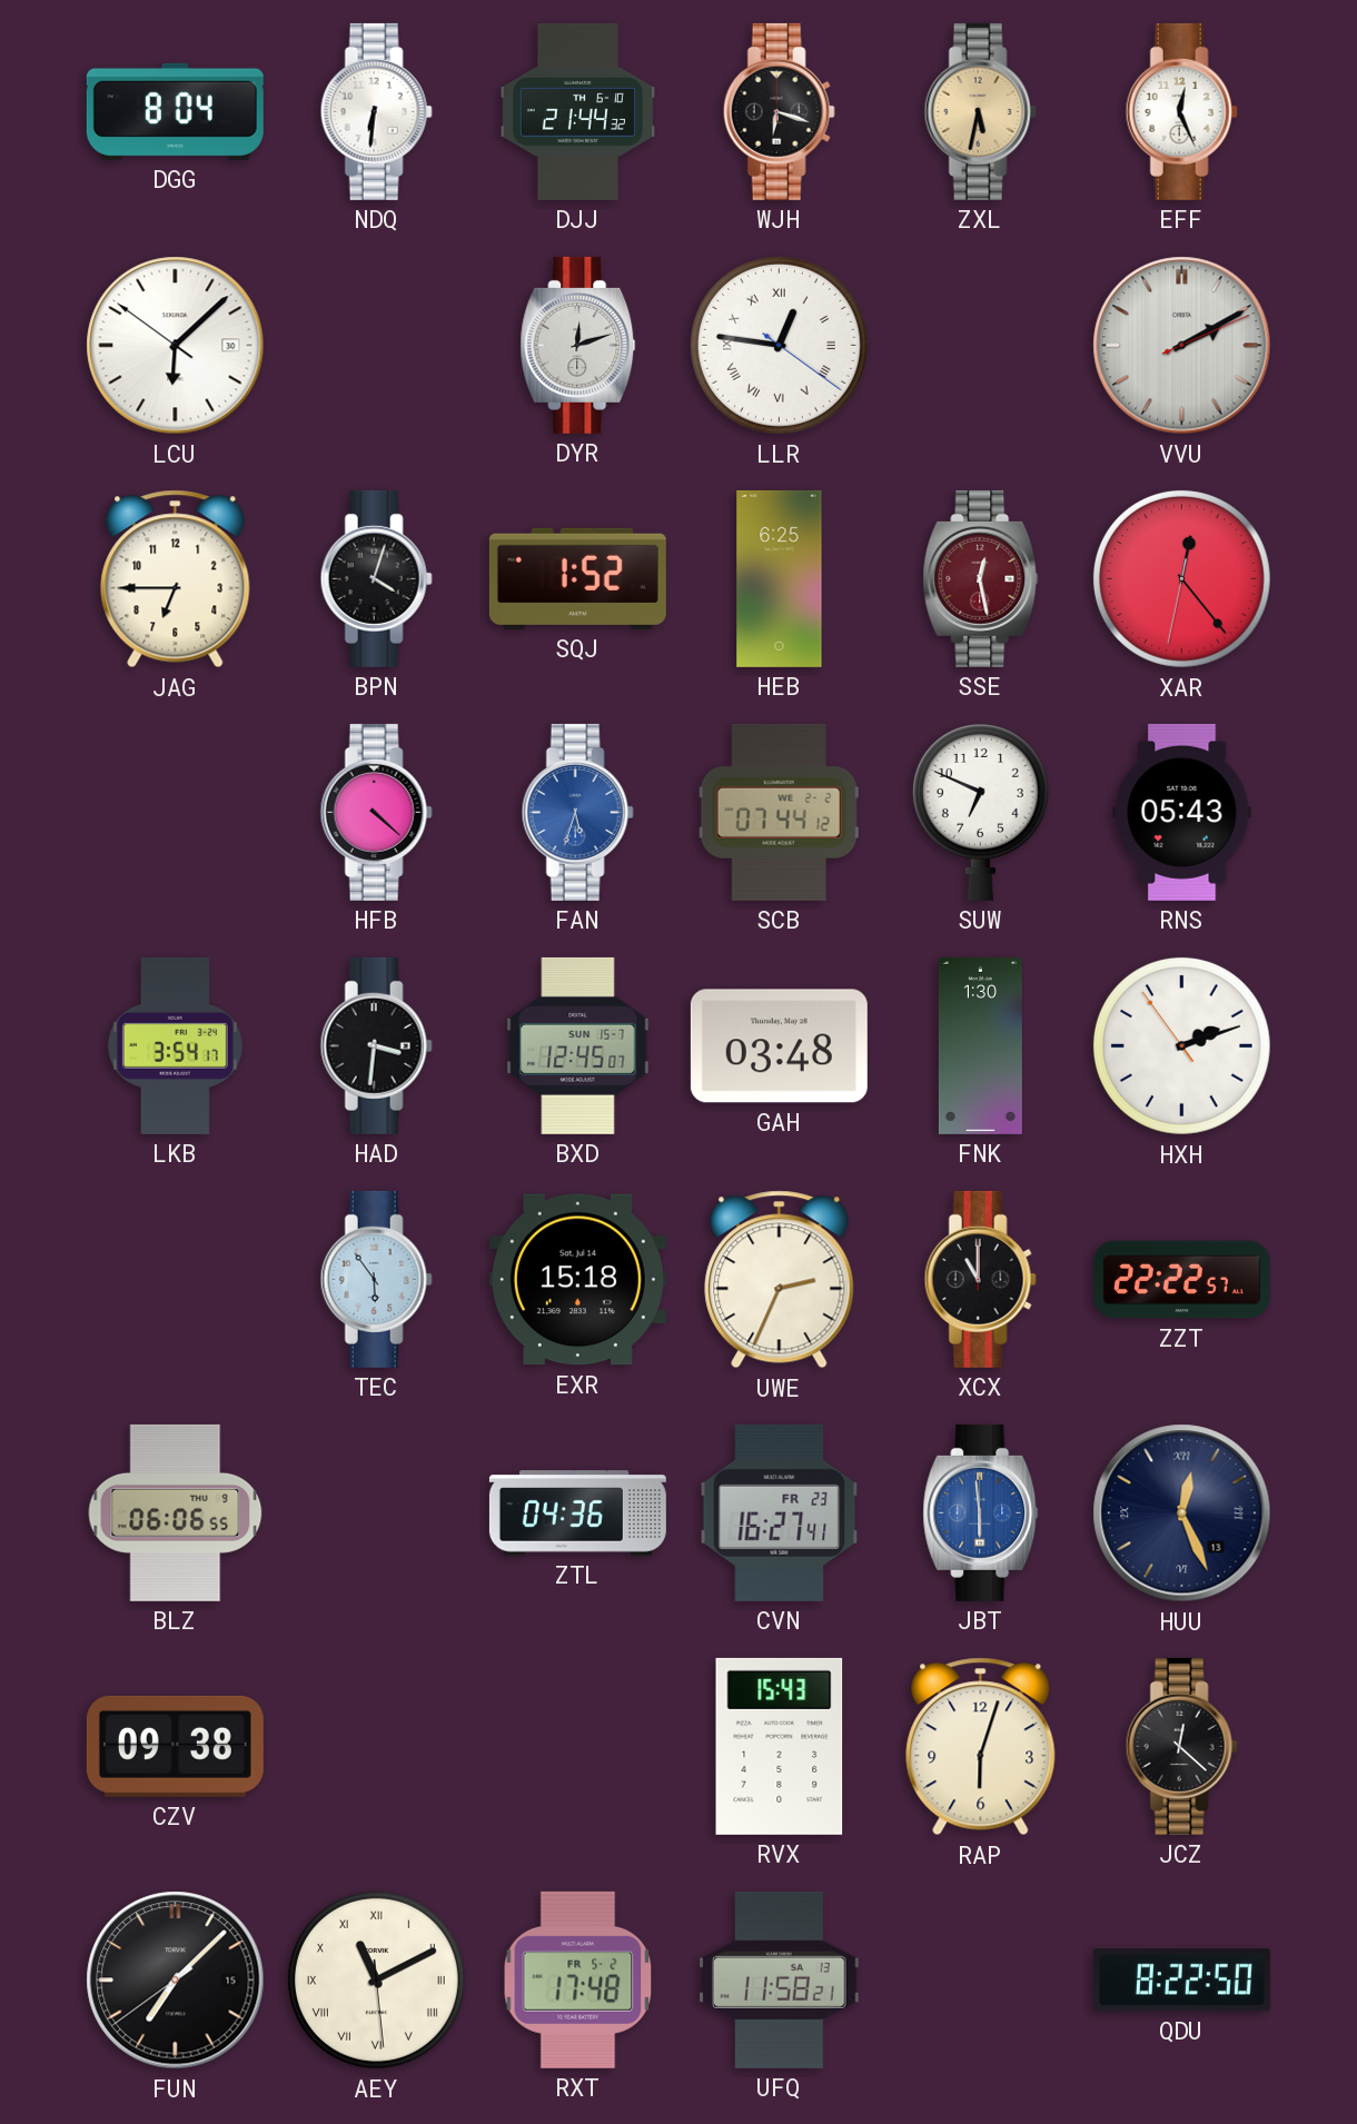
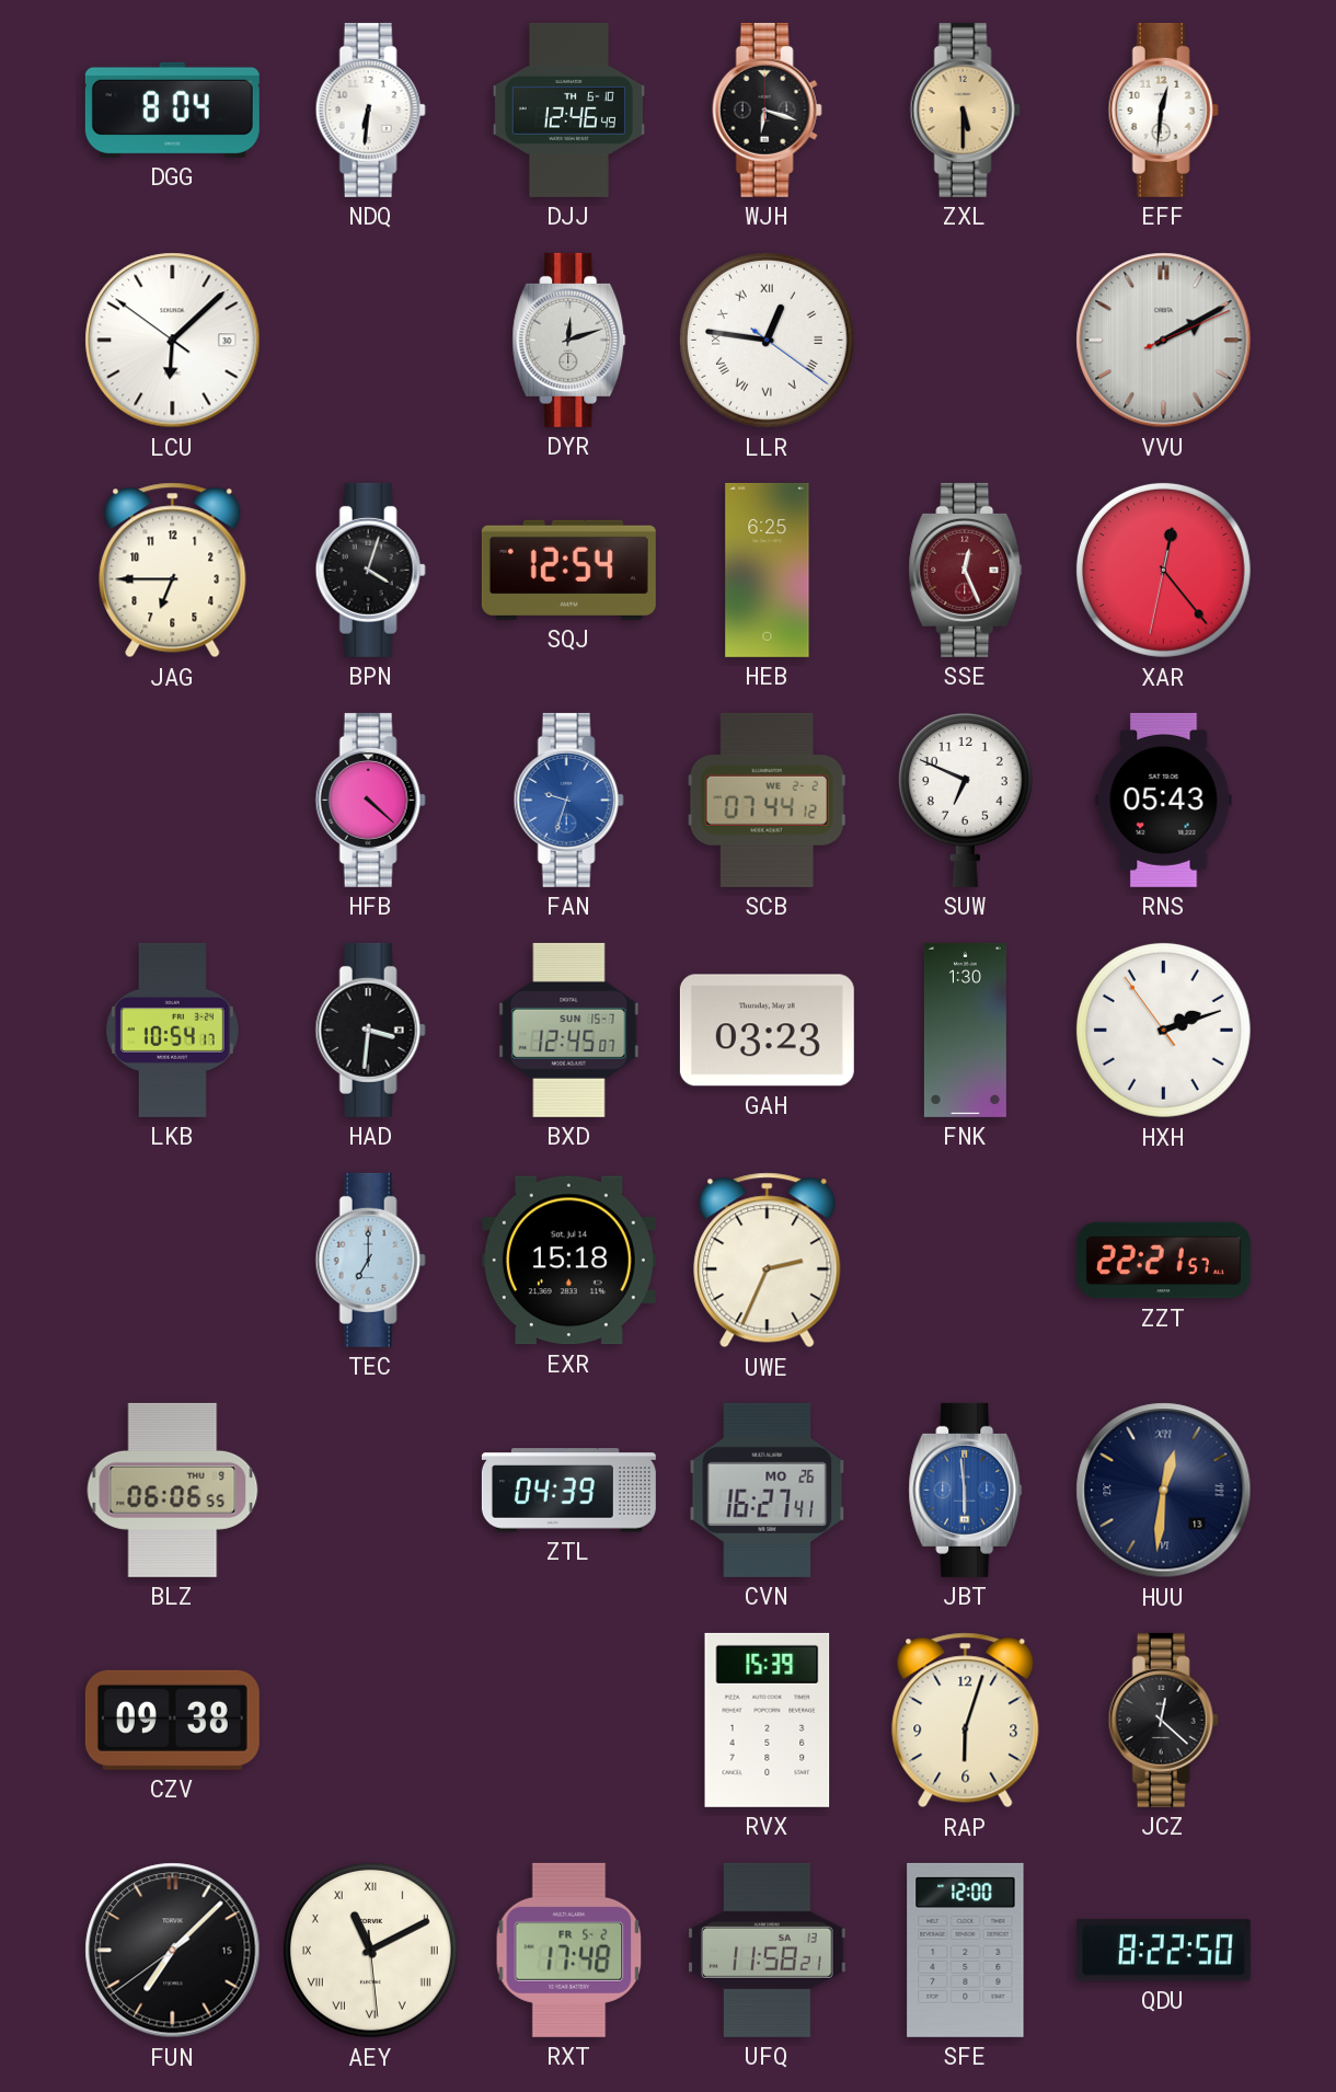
DJJ: 21:44 -> 12:46
ZXL: 5:32 -> 5:30
EFF: 12:26 -> 12:31
SQJ: 1:52 -> 12:54
SSE: 12:28 -> 12:26
FAN: 5:33 -> 9:33
LKB: 3:54 -> 10:54
GAH: 03:48 -> 03:23
TEC: 5:54 -> 7:00
XCX: 11:00 -> none
ZZT: 22:22 -> 22:21
ZTL: 04:36 -> 04:39
CVN date: FR 23 -> MO 26
HUU: 12:26 -> 12:31
RVX: 15:43 -> 15:39
SFE: none -> 12:00
